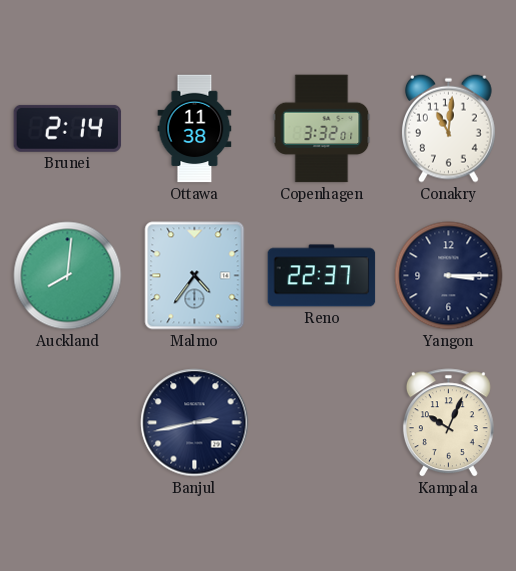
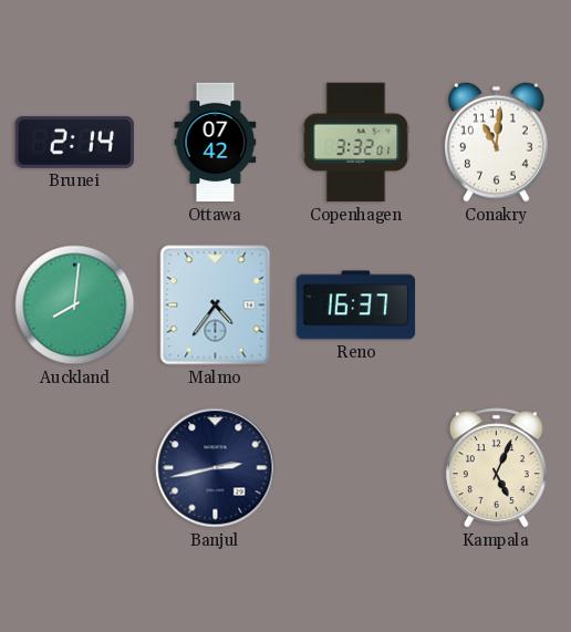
Ottawa: 11:38 -> 07:42
Reno: 22:37 -> 16:37
Yangon: 3:15 -> none
Kampala: 10:04 -> 5:04
